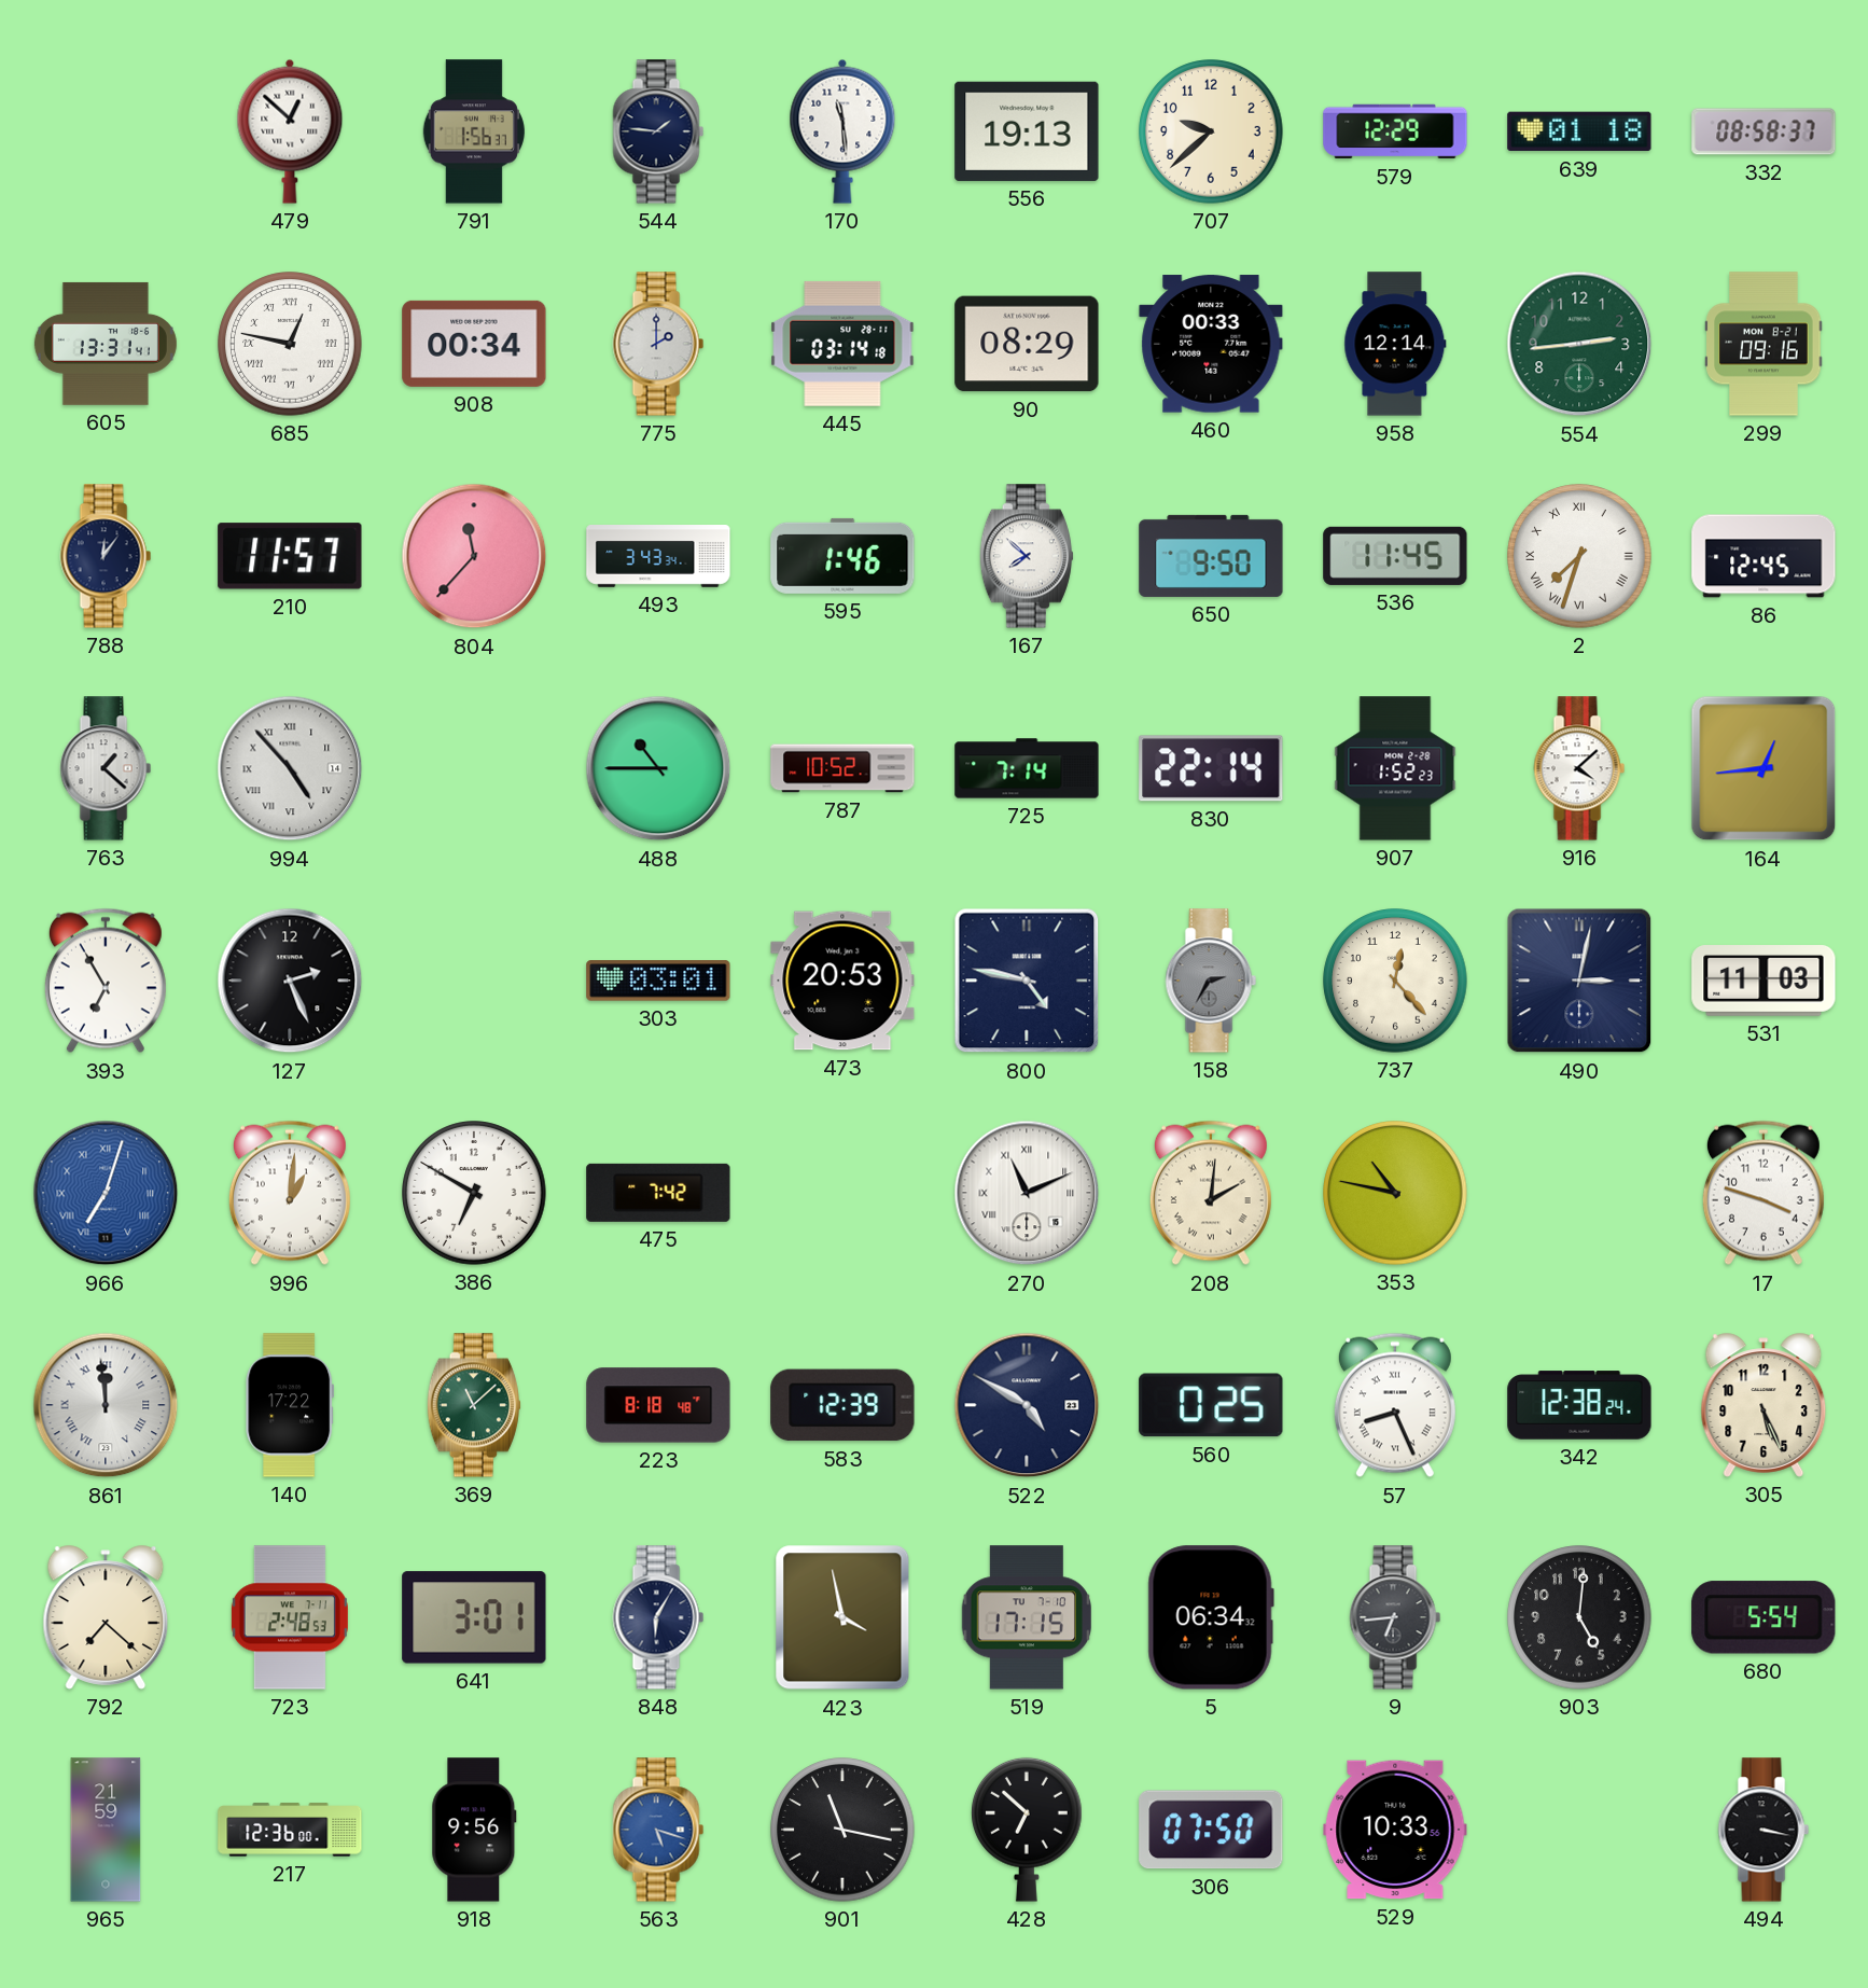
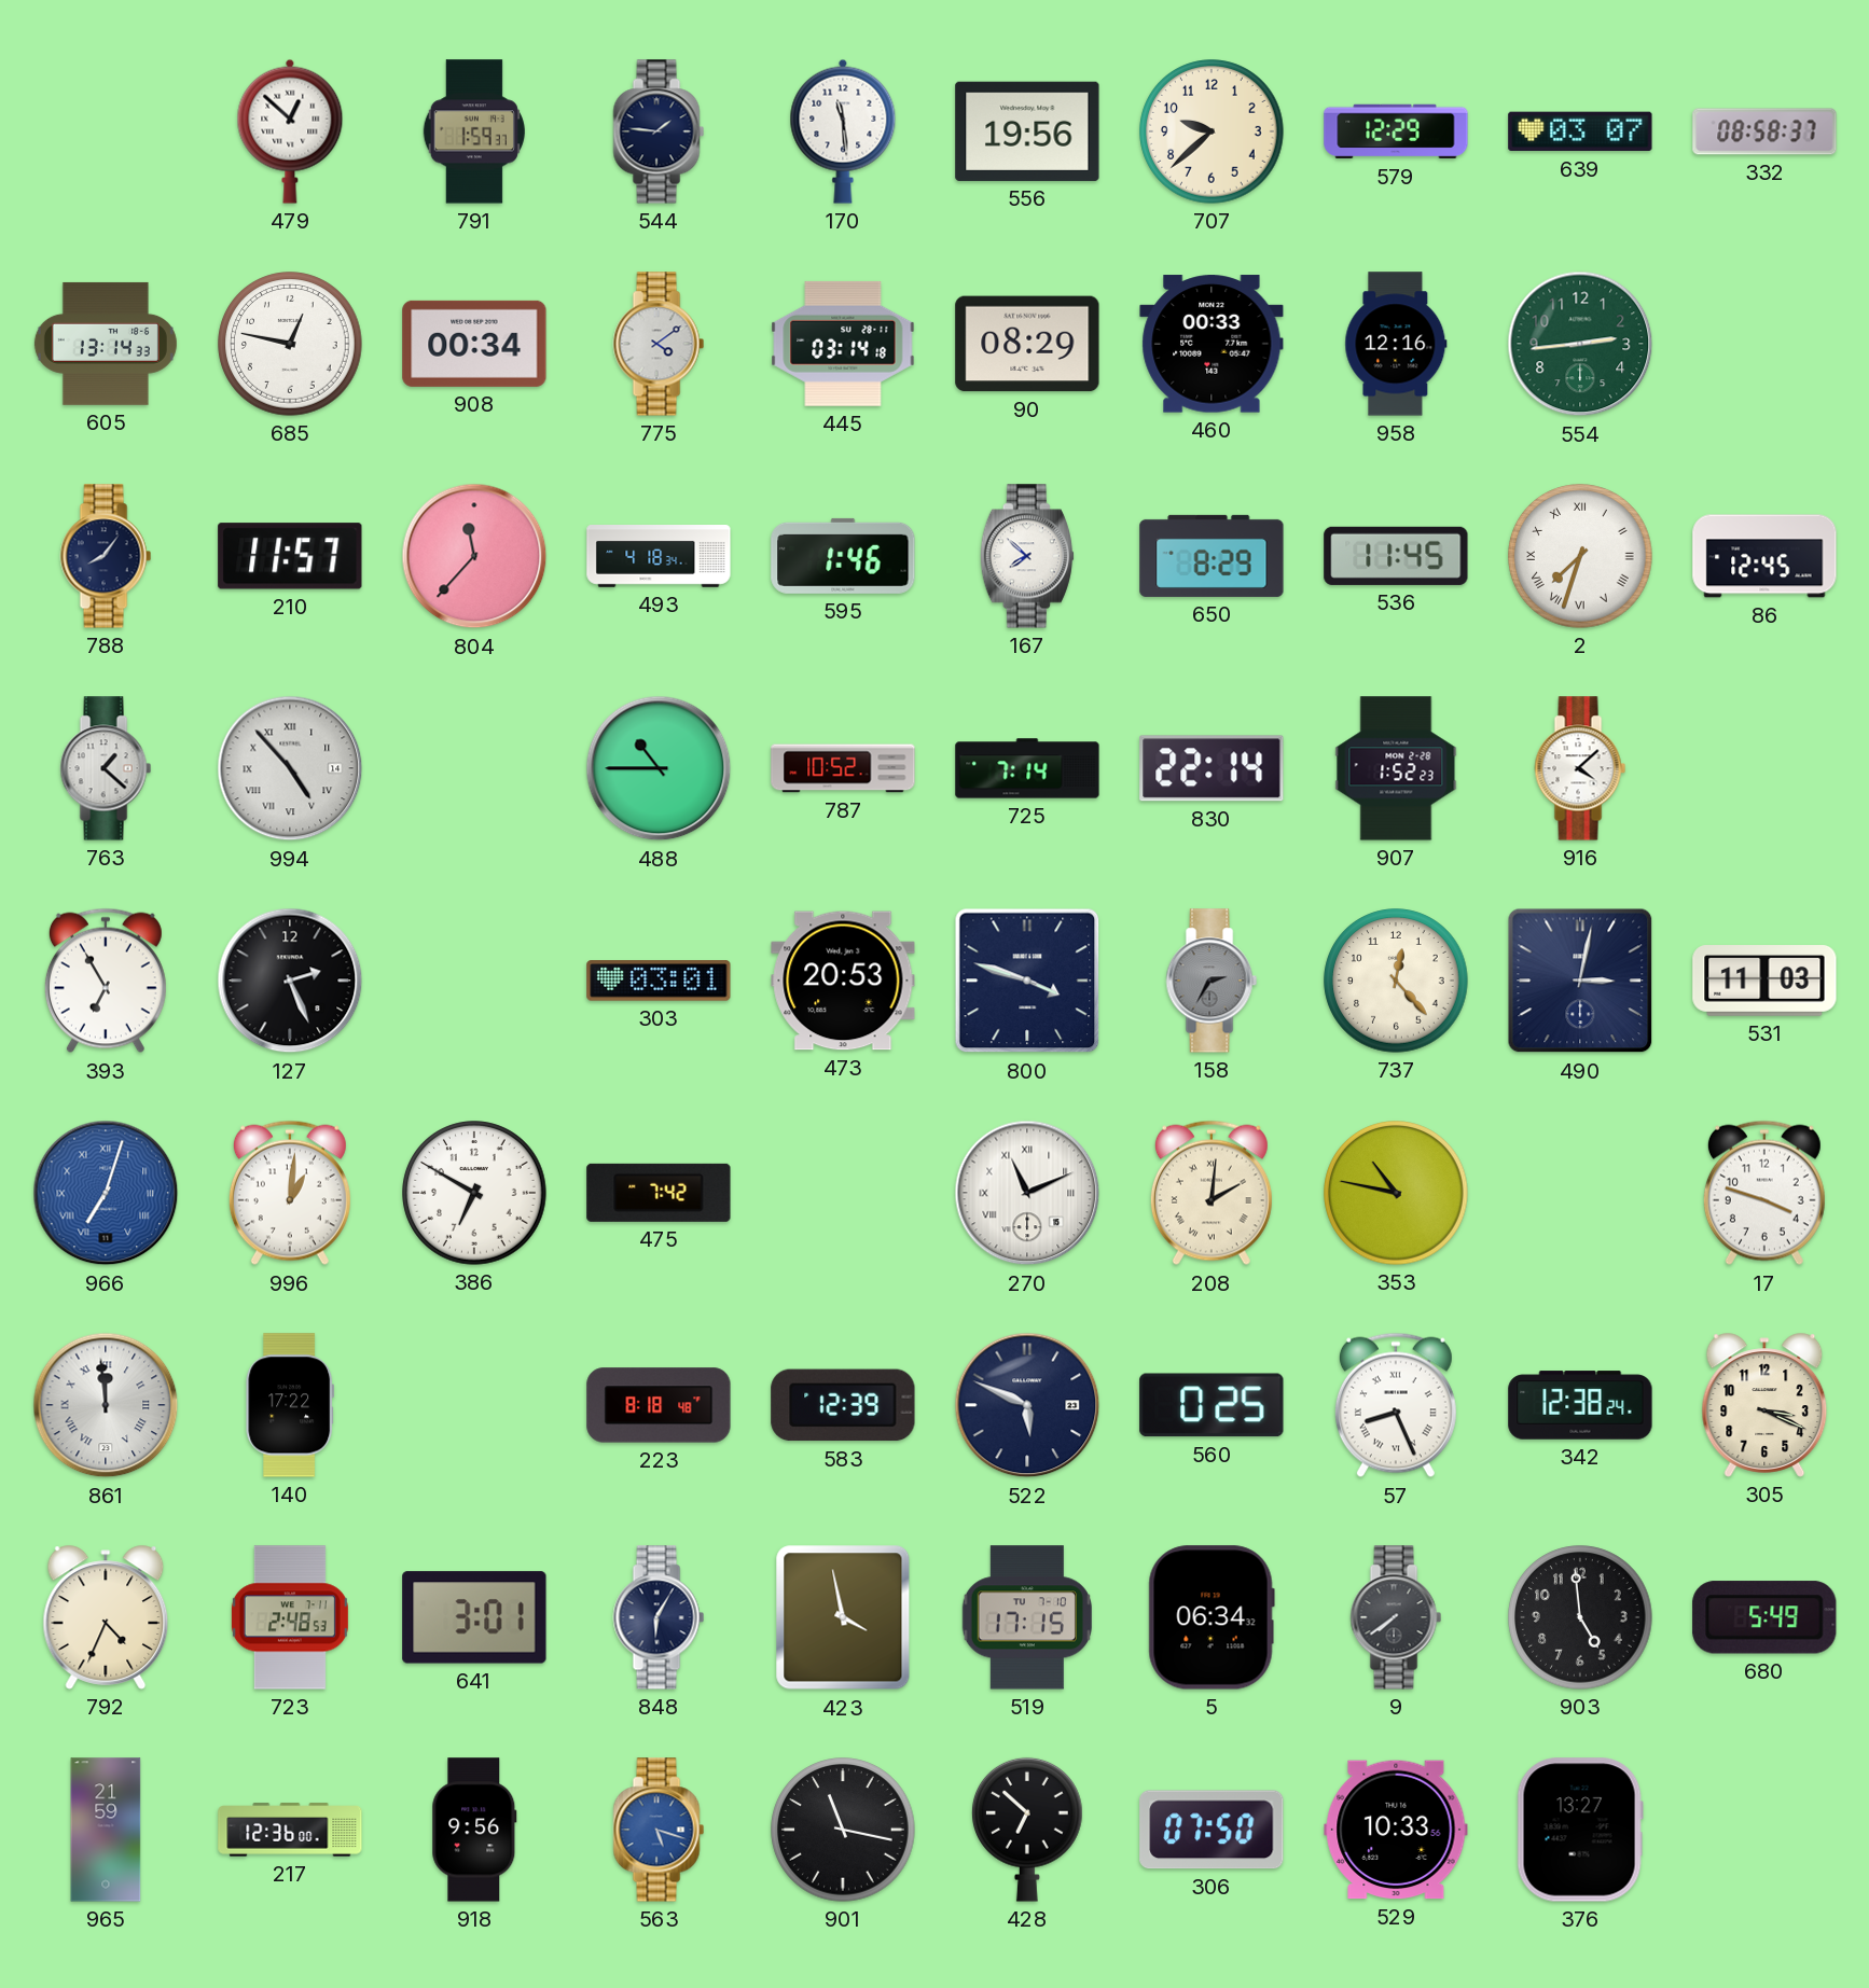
791: 1:56 -> 1:59
556: 19:13 -> 19:56
639: 01:18 -> 03:07
605: 13:31 -> 13:14
685 numerals: Roman -> Arabic
775: 2:00 -> 4:09
958: 12:14 -> 12:16
299: 09:16 -> none
788: 12:06 -> 8:06
493: 3:43 -> 4:18
650: 9:50 -> 8:29
164: 12:44 -> none
800: 4:47 -> 3:48
369: 11:08 -> none
522: 4:50 -> 5:49
305: 5:26 -> 3:19
792: 7:22 -> 4:34
9: 6:44 -> 7:39
903: 5:01 -> 4:59
680: 5:54 -> 5:49
376: none -> 13:27
494: 3:17 -> none
